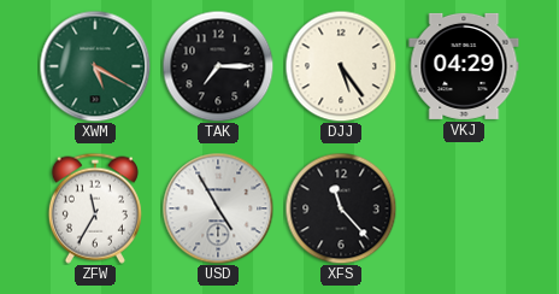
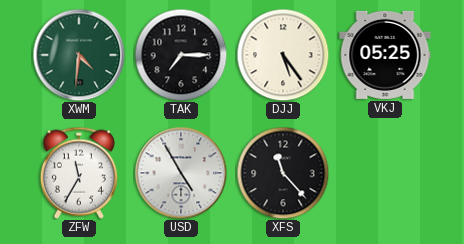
XWM: 5:20 -> 4:31
VKJ: 04:29 -> 05:25
